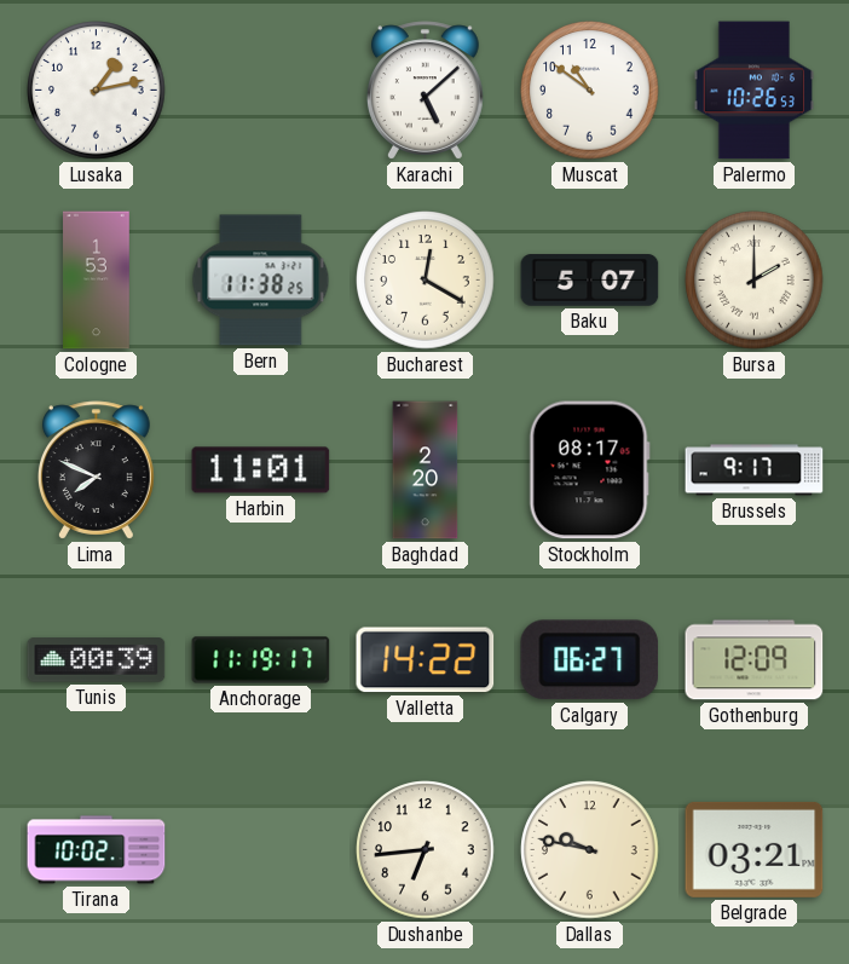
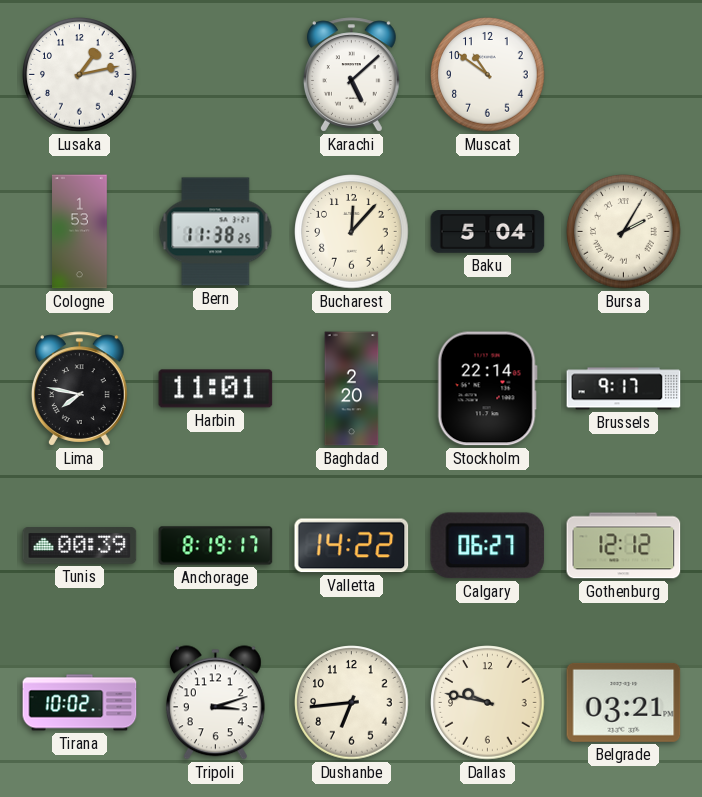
Palermo: 10:26 -> none
Bucharest: 12:20 -> 12:07
Baku: 5:07 -> 5:04
Bursa: 2:00 -> 2:05
Lima: 7:49 -> 7:47
Stockholm: 08:17 -> 22:14
Anchorage: 11:19 -> 8:19
Gothenburg: 12:09 -> 12:12
Tripoli: none -> 3:12
